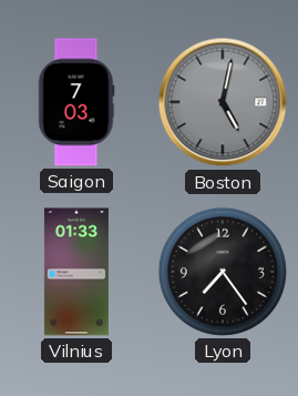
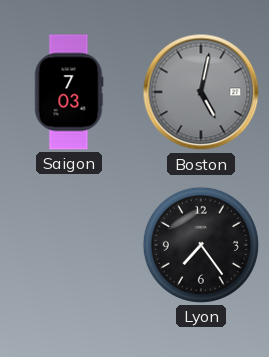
Vilnius: 01:33 -> none
